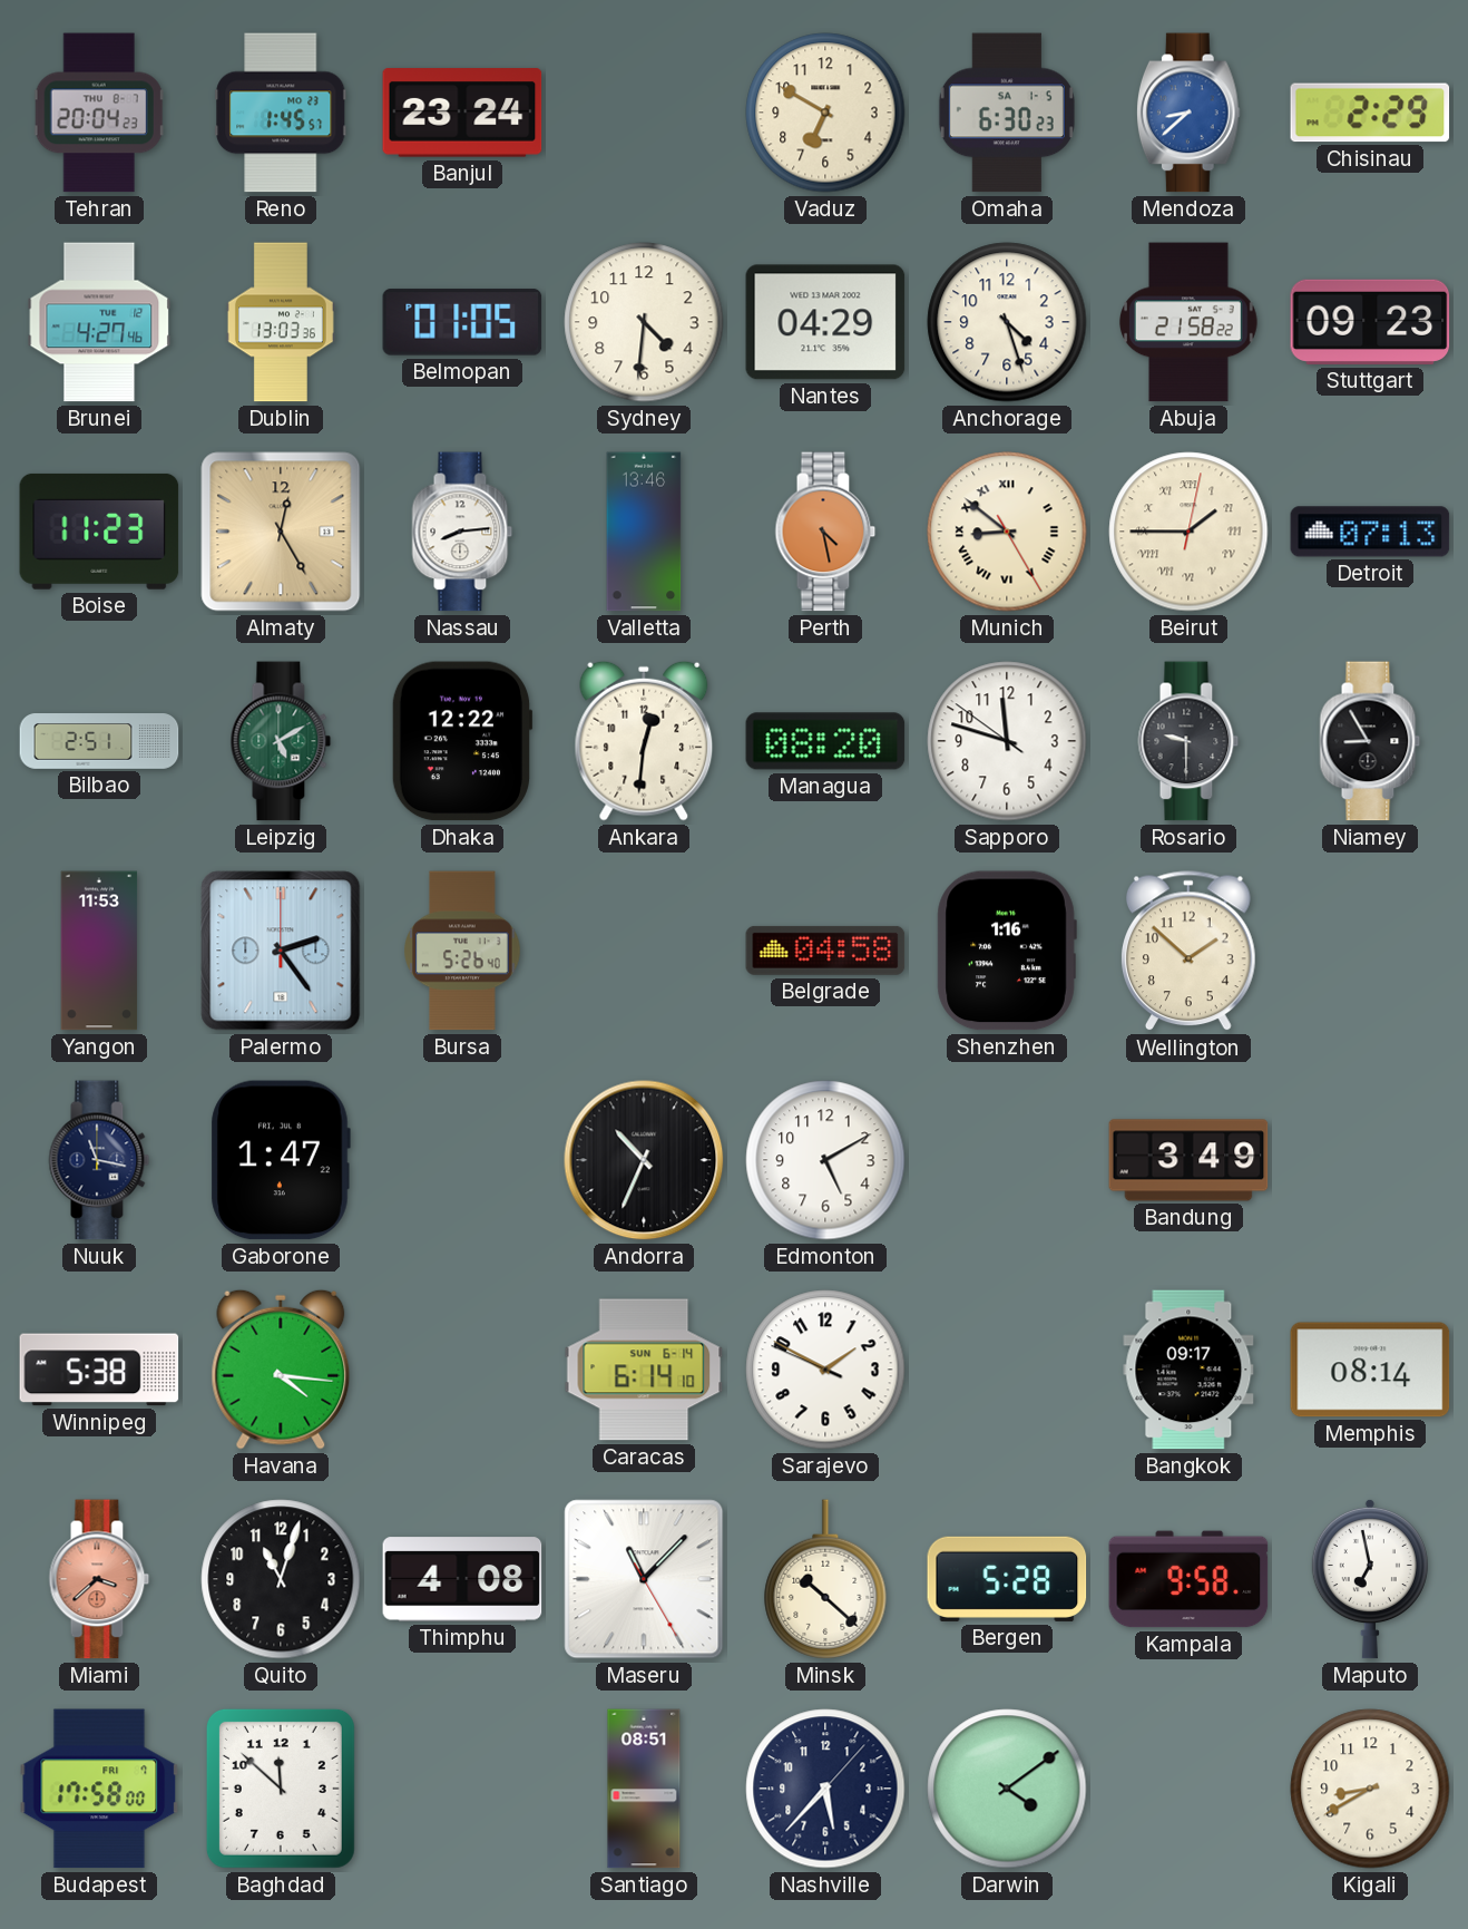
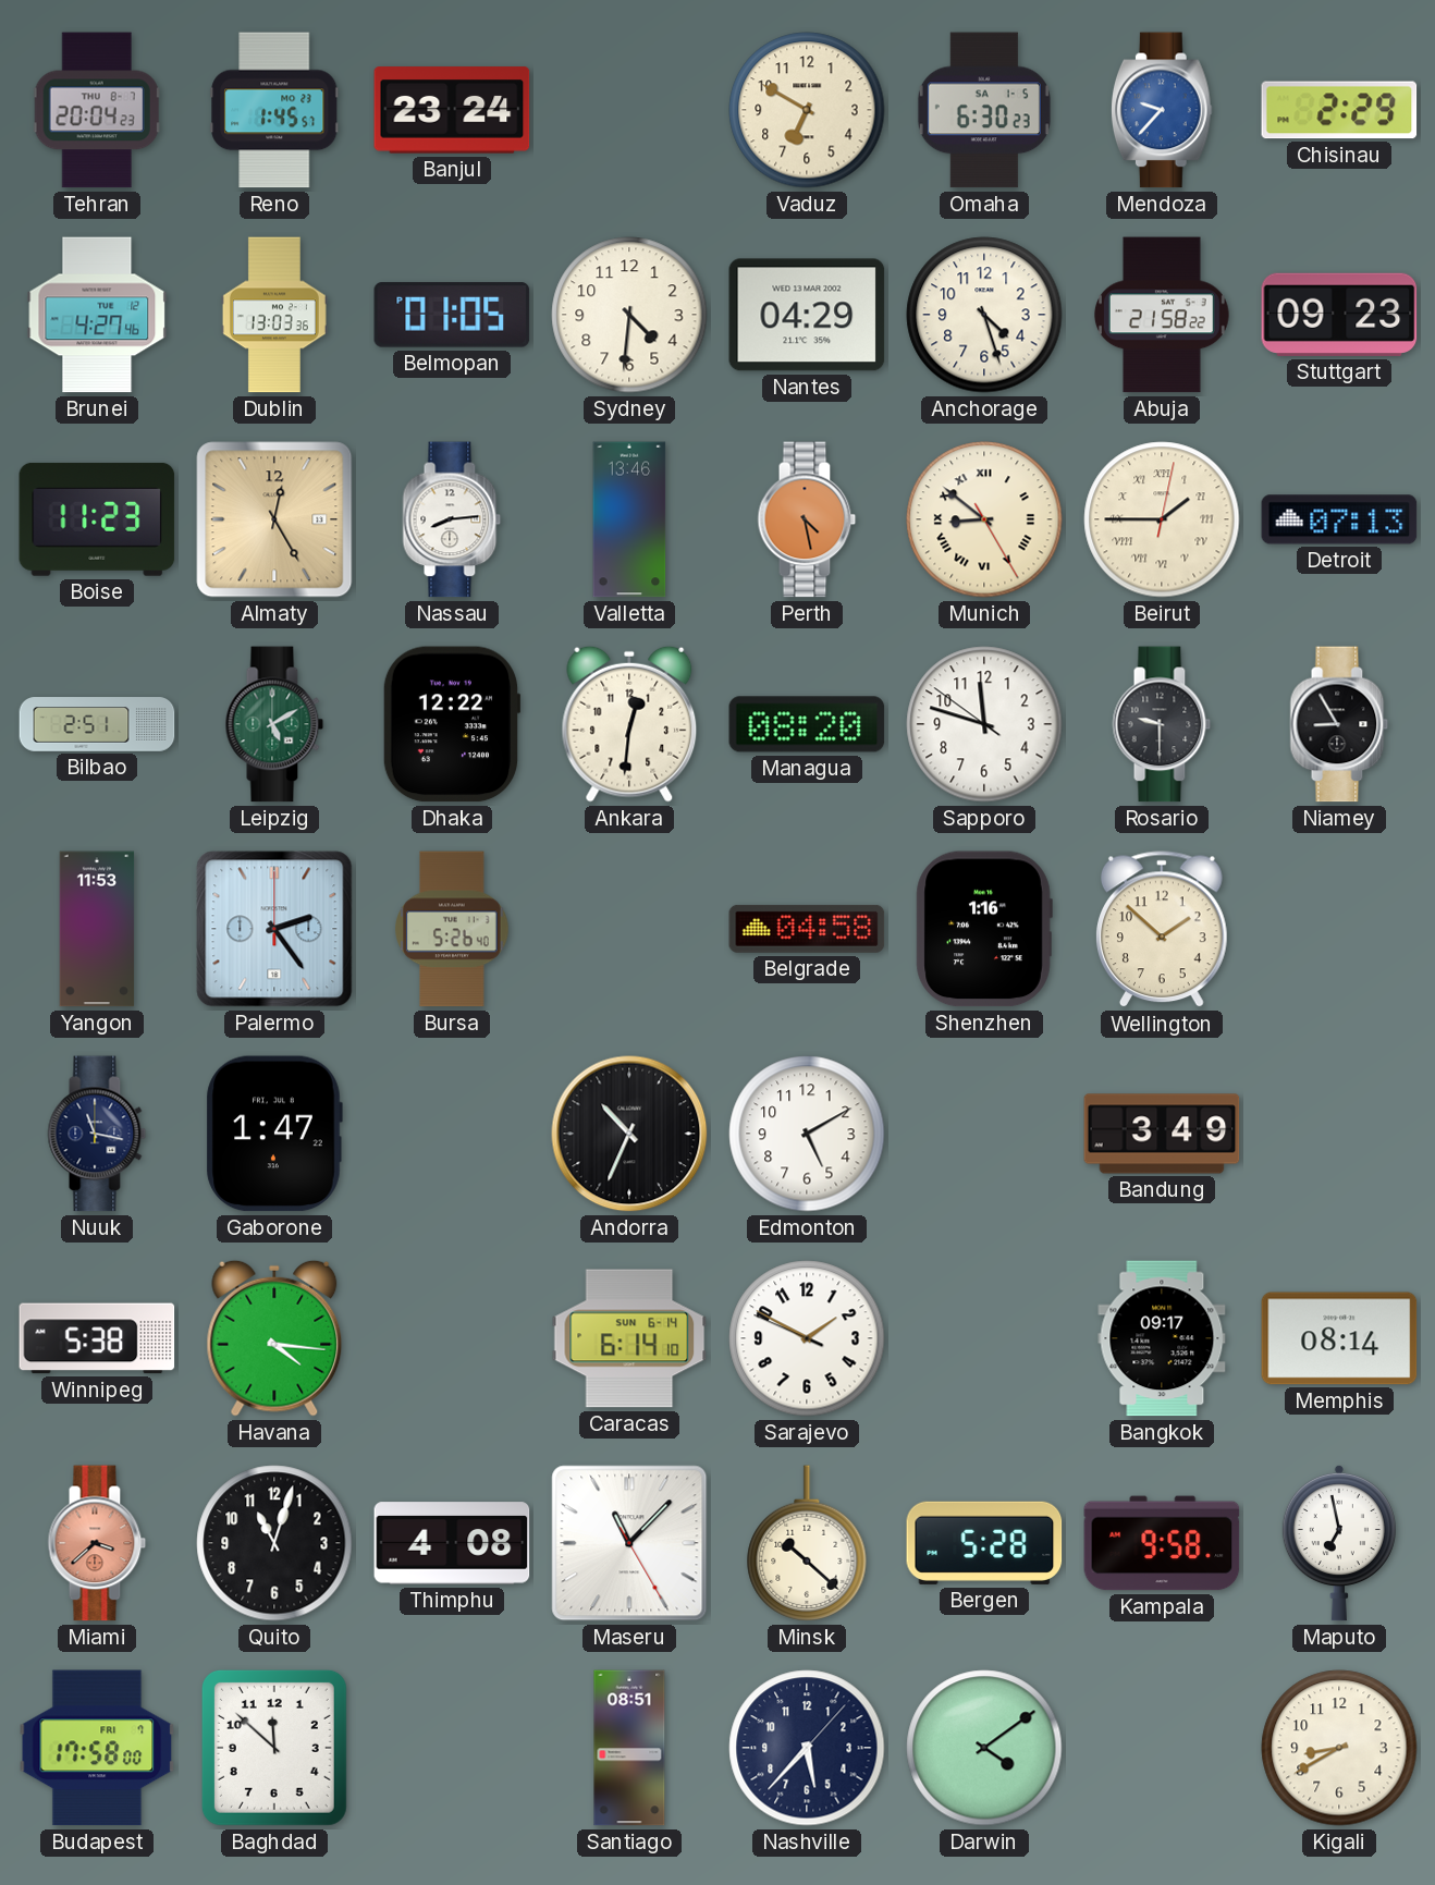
Mendoza: 8:38 -> 9:37
